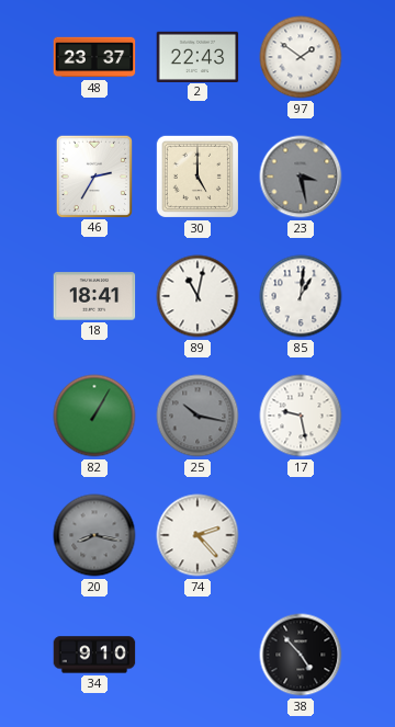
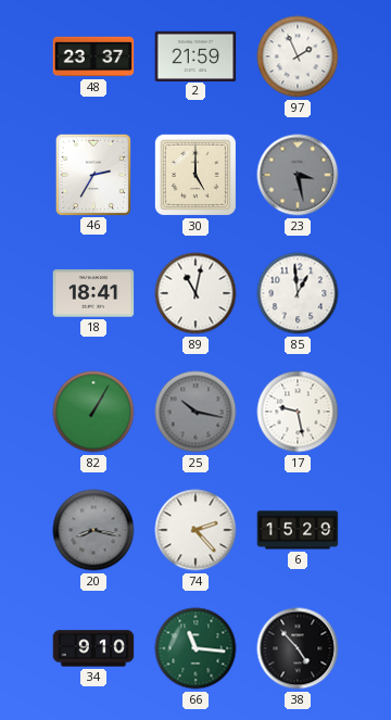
2: 22:43 -> 21:59
97: 1:51 -> 1:56
85: 1:01 -> 12:59
6: none -> 15:29
66: none -> 11:16
